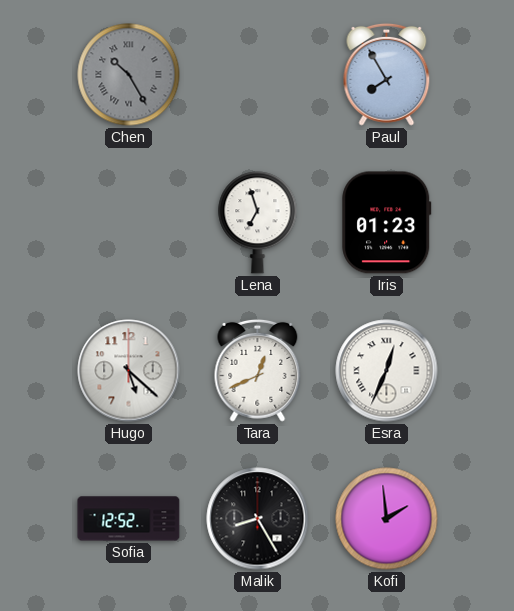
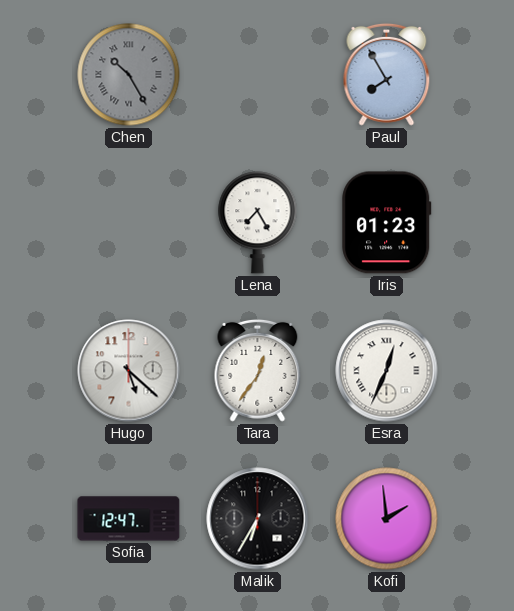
Lena: 6:57 -> 7:25
Tara: 12:41 -> 12:36
Sofia: 12:52 -> 12:47
Malik: 8:25 -> 6:35
